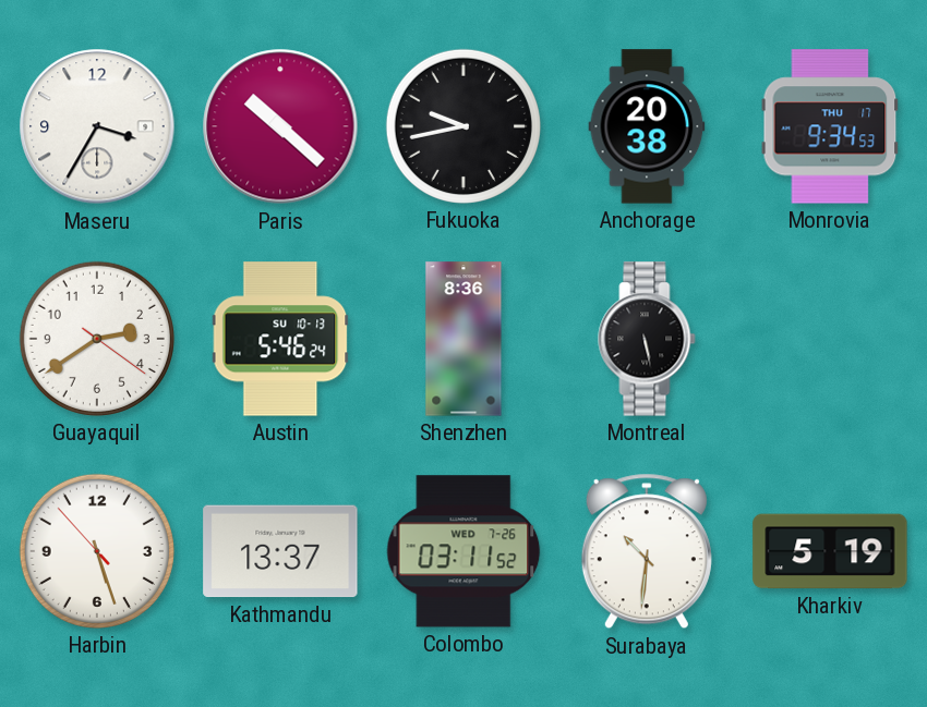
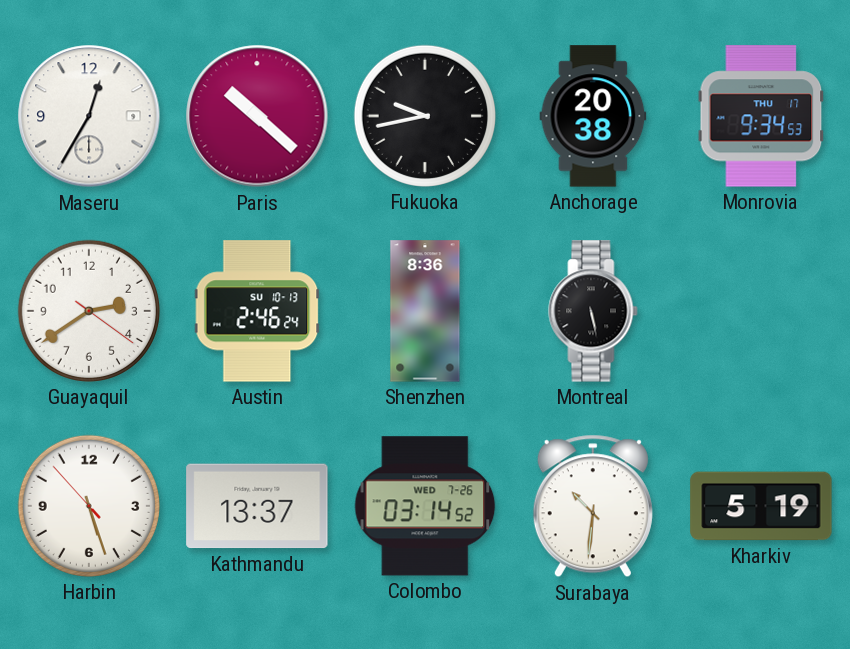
Maseru: 3:35 -> 12:35
Austin: 5:46 -> 2:46
Colombo: 03:11 -> 03:14
